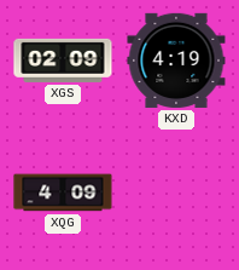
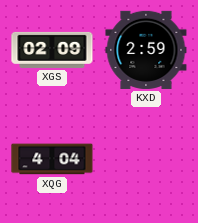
KXD: 4:19 -> 2:59
XQG: 4:09 -> 4:04
